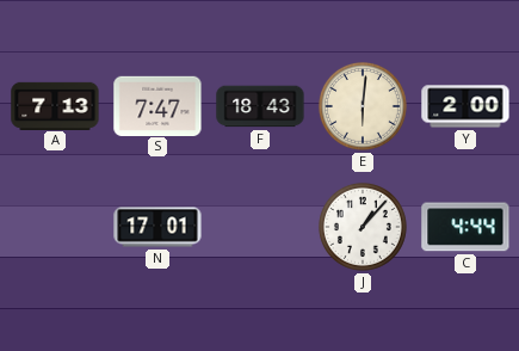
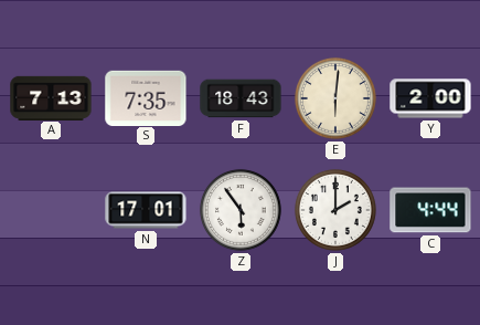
S: 7:47 -> 7:35
Z: none -> 5:54
J: 1:07 -> 2:00
